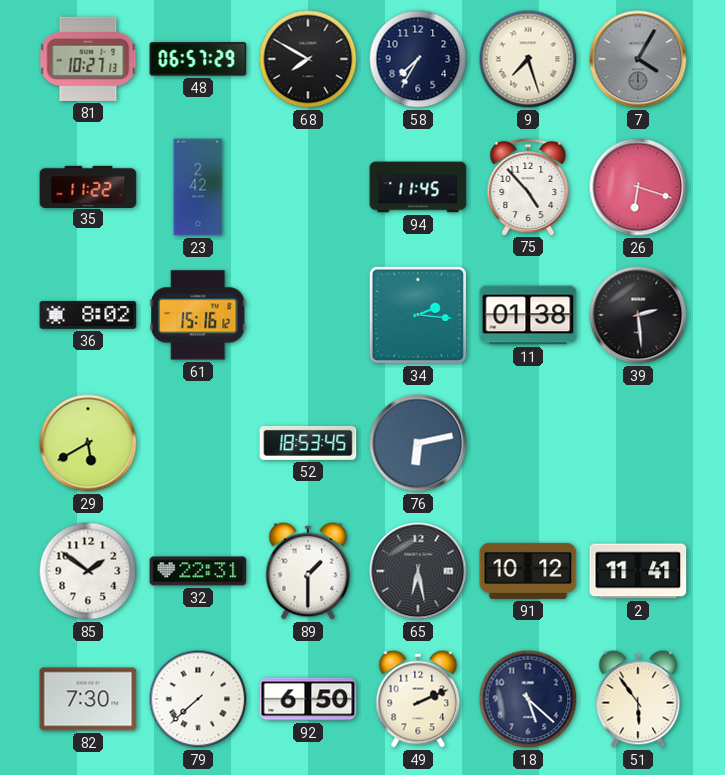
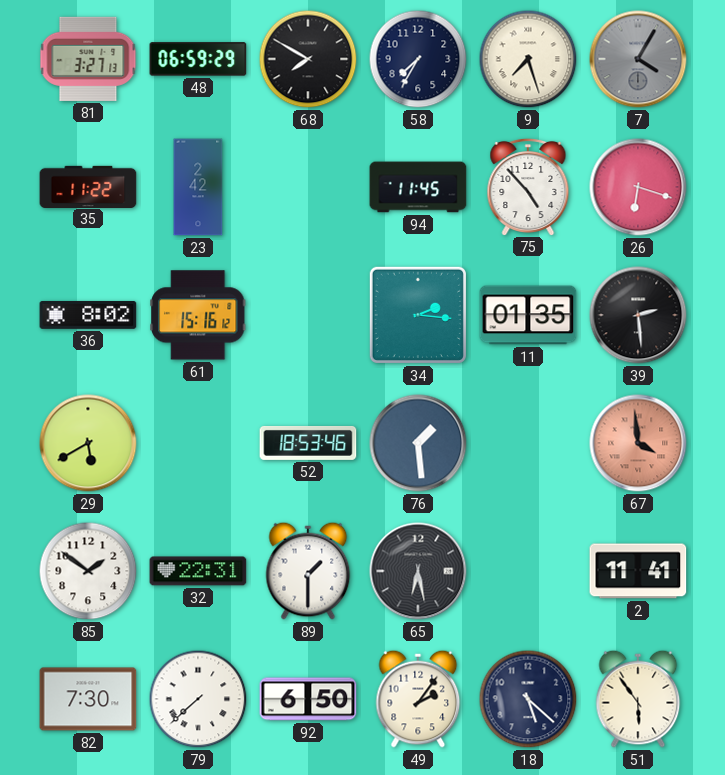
81: 10:27 -> 3:27
48: 06:57 -> 06:59
11: 01:38 -> 01:35
52: 18:53:45 -> 18:53:46
76: 6:13 -> 1:29
67: none -> 3:59
91: 10:12 -> none
49: 2:11 -> 2:06
